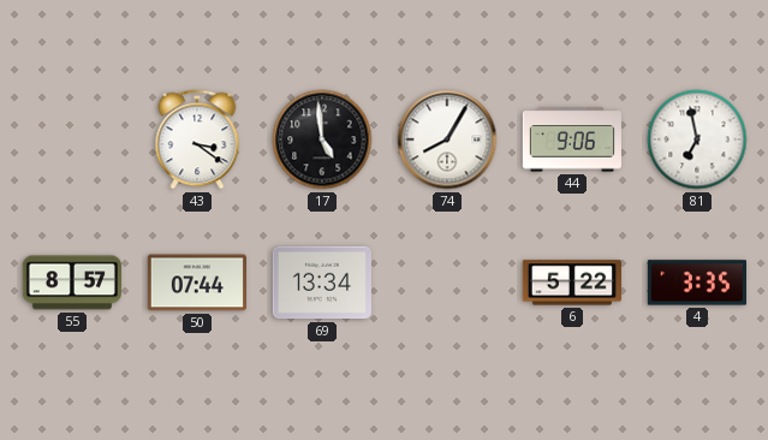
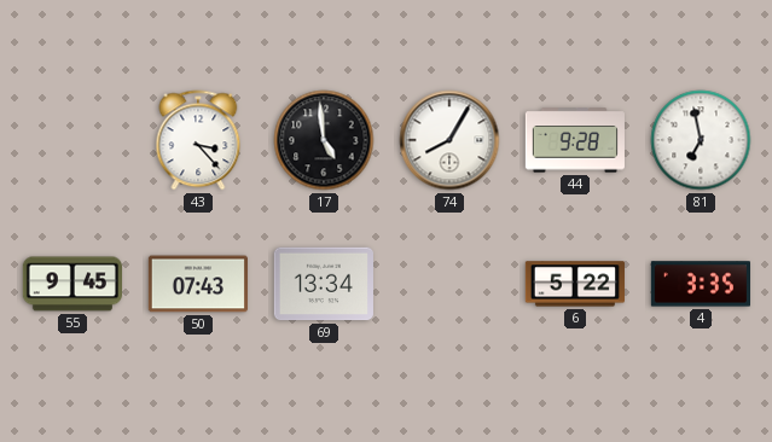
43: 3:21 -> 3:23
44: 9:06 -> 9:28
55: 8:57 -> 9:45
50: 07:44 -> 07:43
